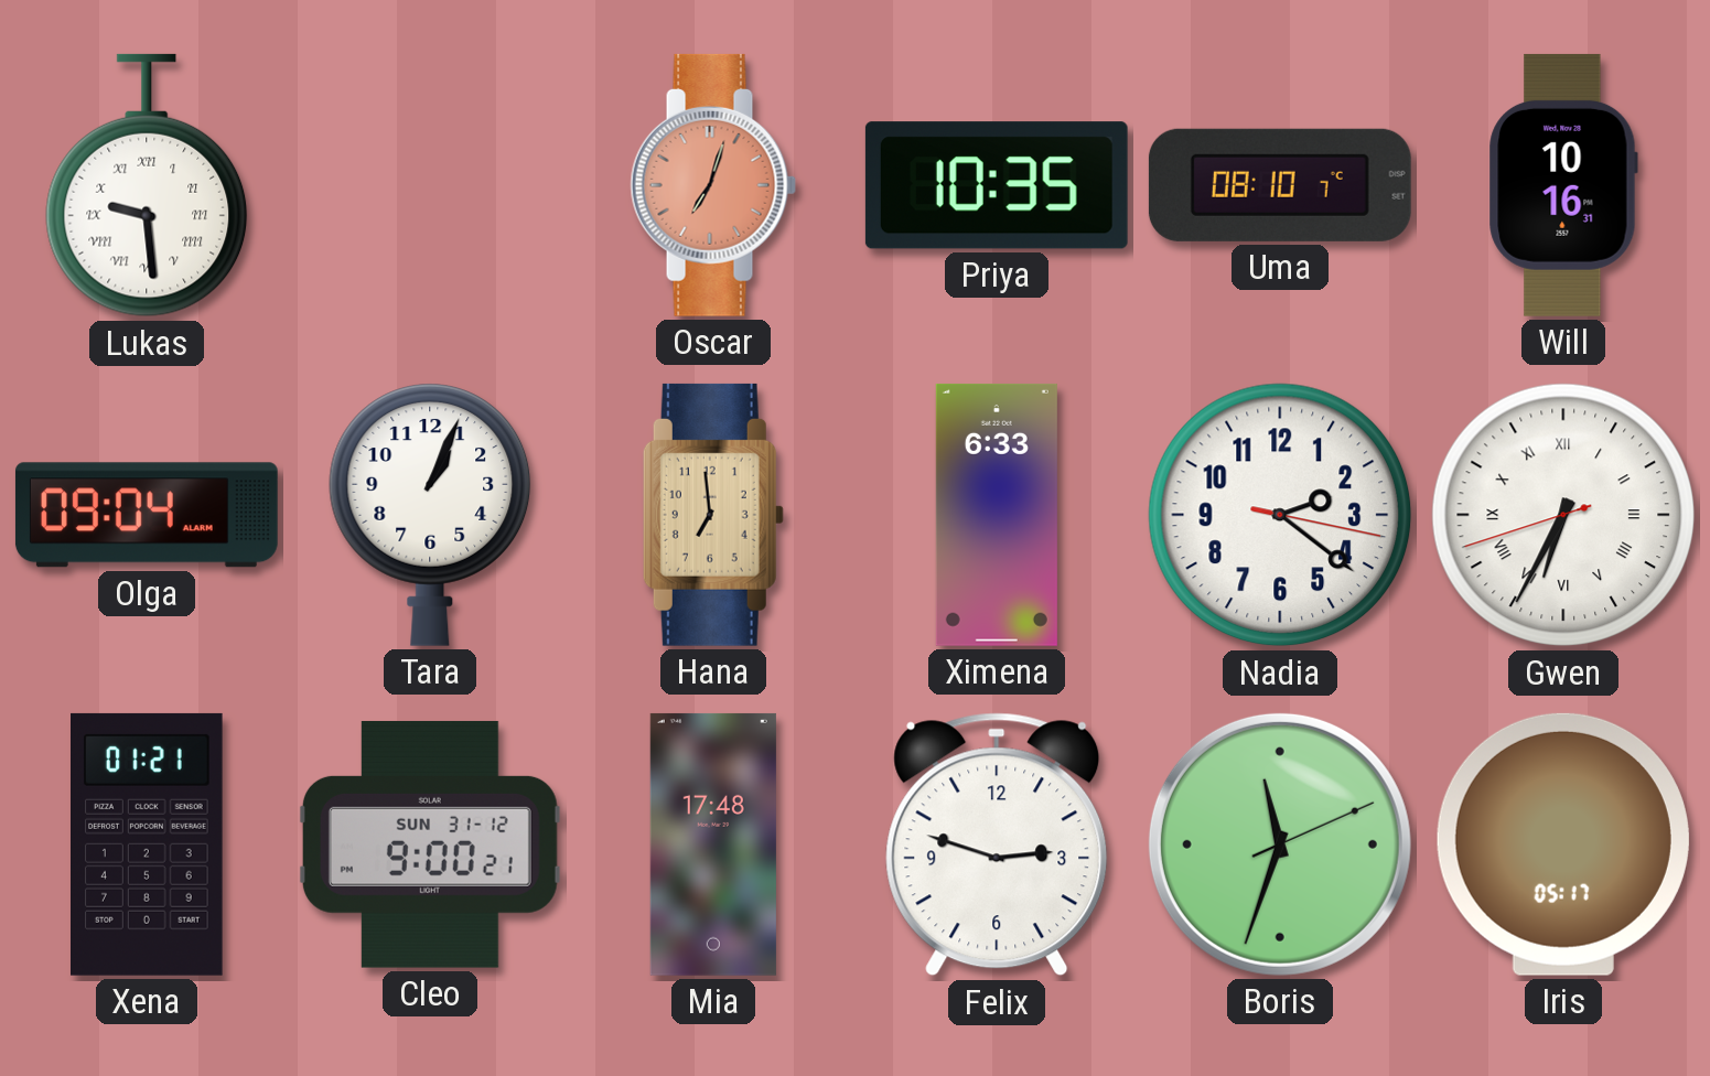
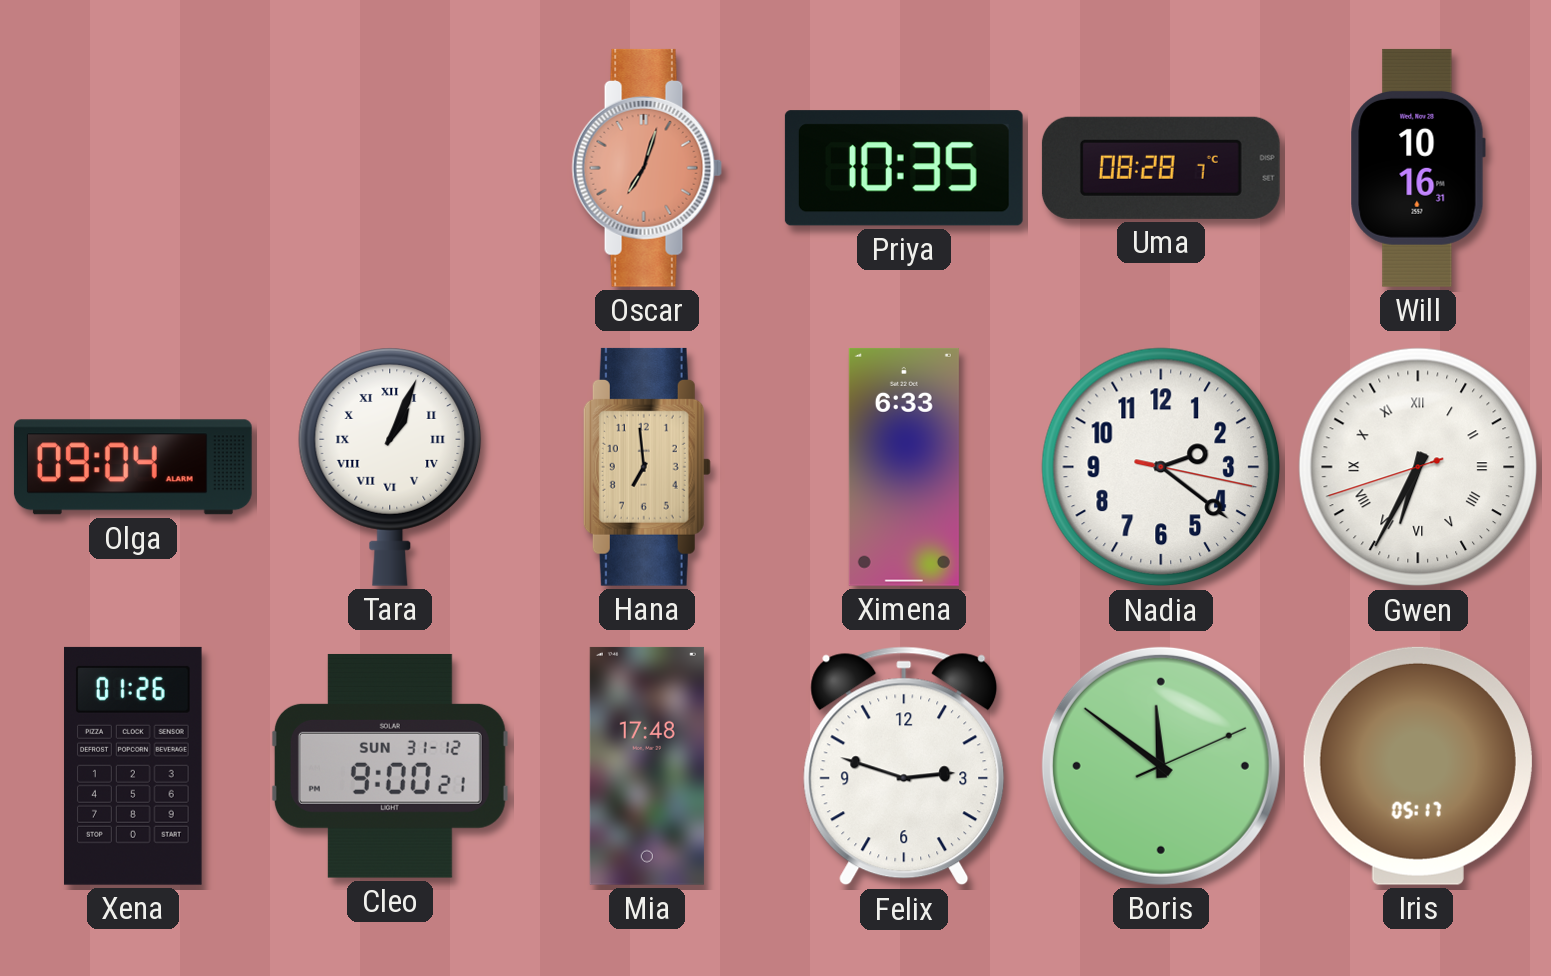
Lukas: 9:29 -> none
Uma: 08:10 -> 08:28
Tara numerals: Arabic -> Roman
Xena: 01:21 -> 01:26
Boris: 11:33 -> 11:51
